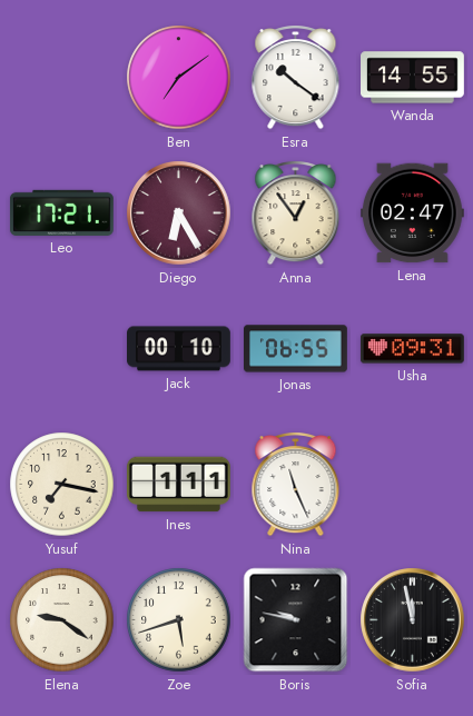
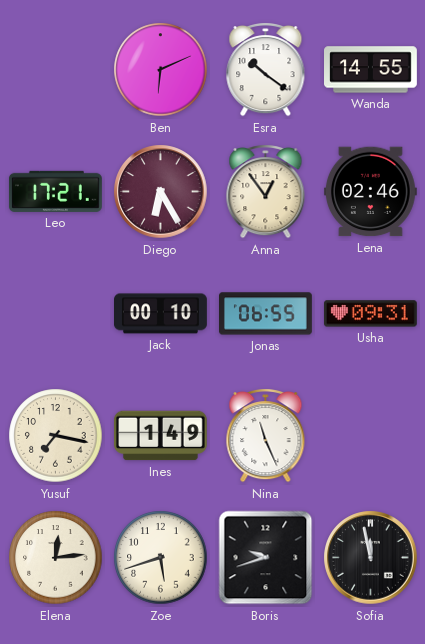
Ben: 7:09 -> 6:11
Lena: 02:47 -> 02:46
Ines: 1:11 -> 1:49
Elena: 9:21 -> 12:14
Boris: 9:47 -> 9:42
